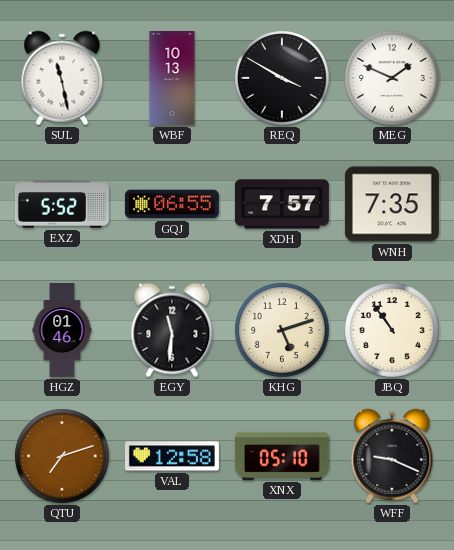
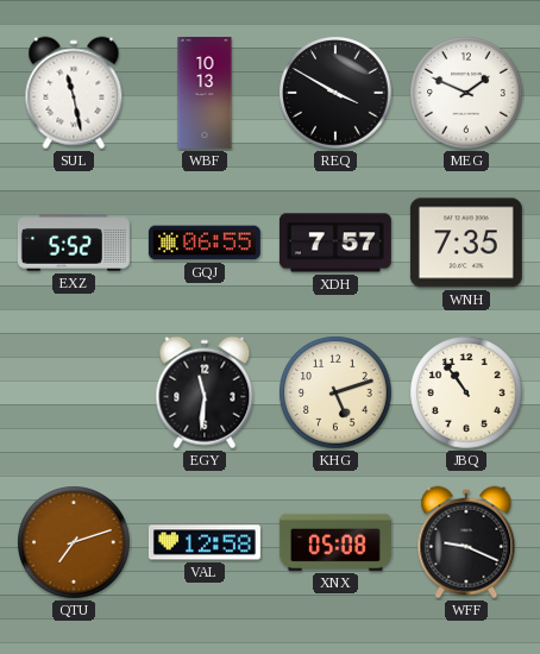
HGZ: 01:46 -> none
XNX: 05:10 -> 05:08
